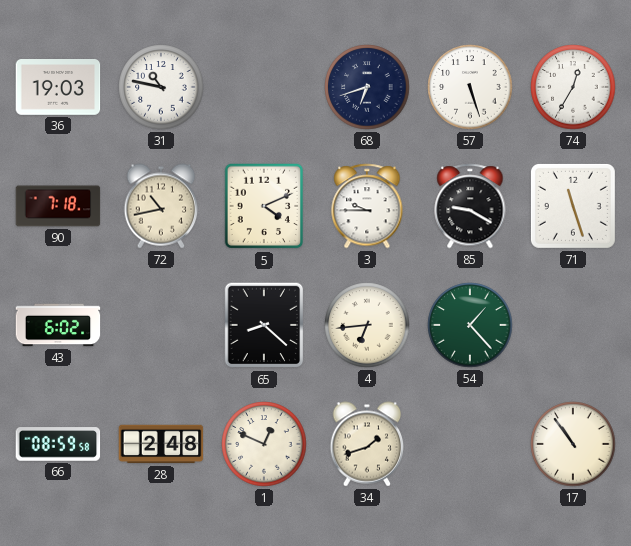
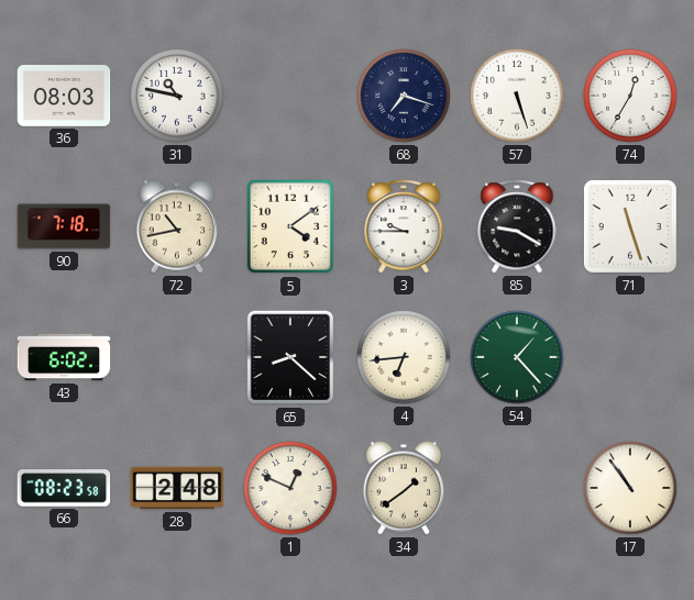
36: 19:03 -> 08:03
68: 6:42 -> 7:18
5: 4:11 -> 4:09
66: 08:59 -> 08:23
34: 1:42 -> 1:39
